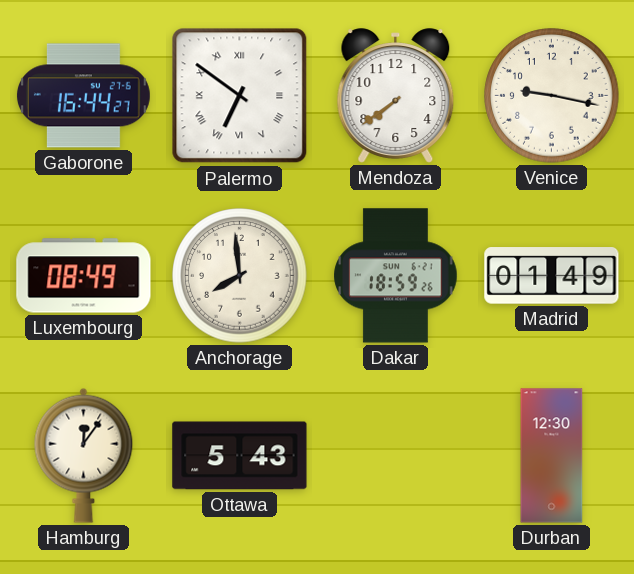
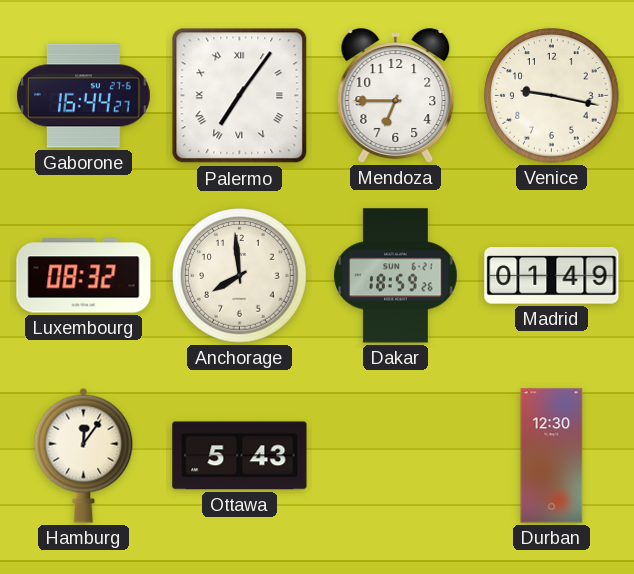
Palermo: 6:51 -> 7:06
Mendoza: 7:39 -> 6:45
Luxembourg: 08:49 -> 08:32
